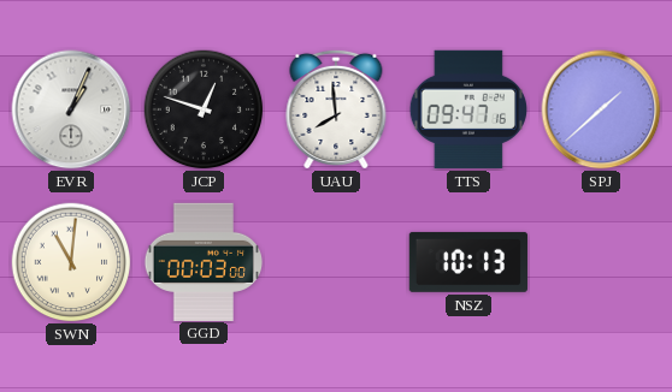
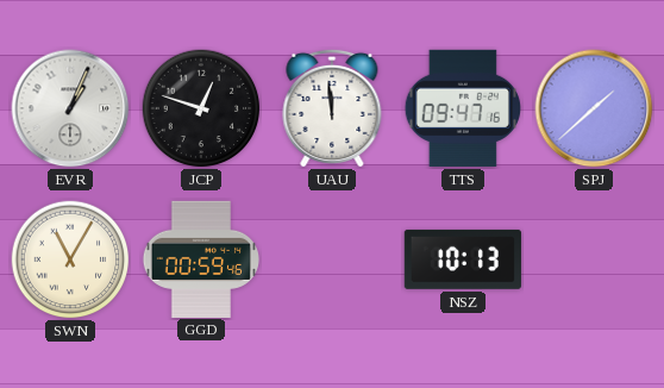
UAU: 7:59 -> 11:59
SWN: 11:01 -> 11:05
GGD: 00:03 -> 00:59
